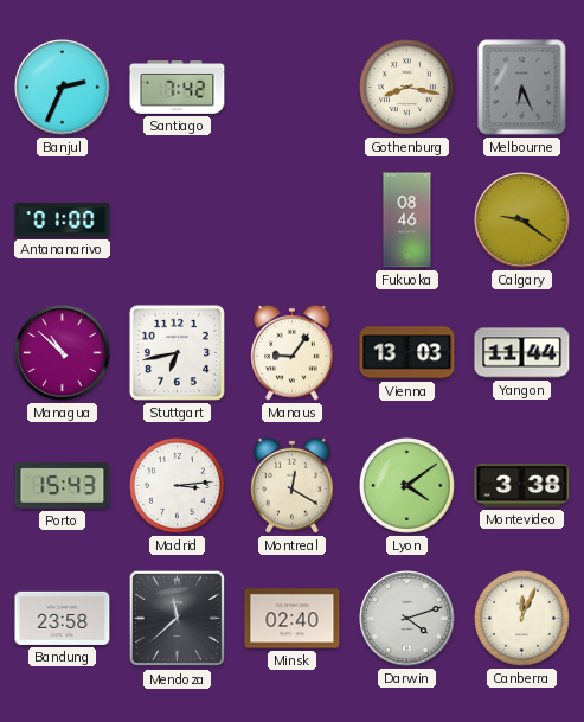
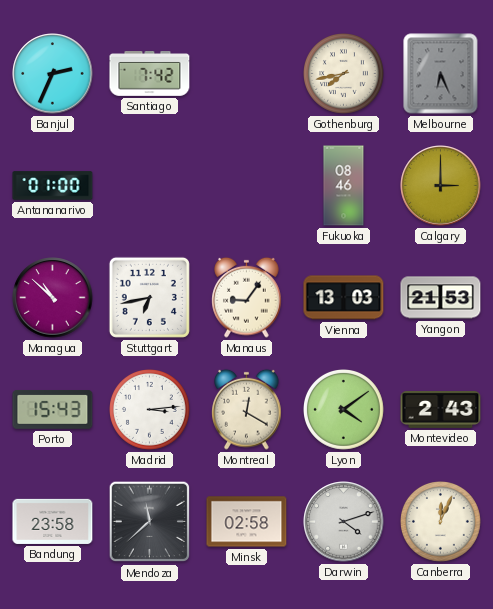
Gothenburg: 8:17 -> 7:43
Calgary: 9:21 -> 3:00
Yangon: 11:44 -> 21:53
Montevideo: 3:38 -> 2:43
Minsk: 02:40 -> 02:58
